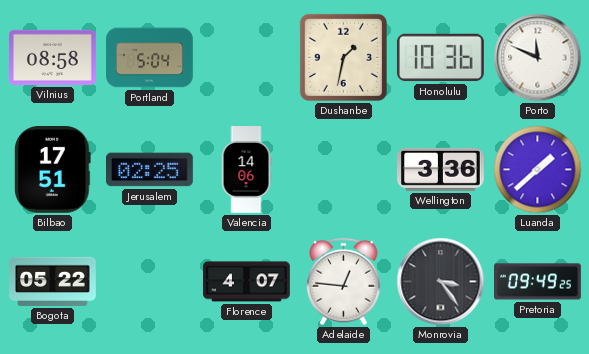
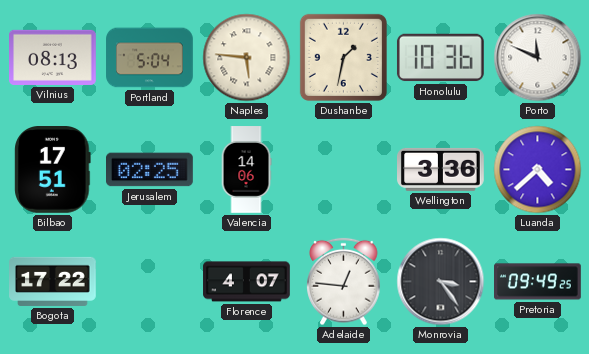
Vilnius: 08:58 -> 08:13
Naples: none -> 5:46
Luanda: 1:38 -> 4:38
Bogota: 05:22 -> 17:22
